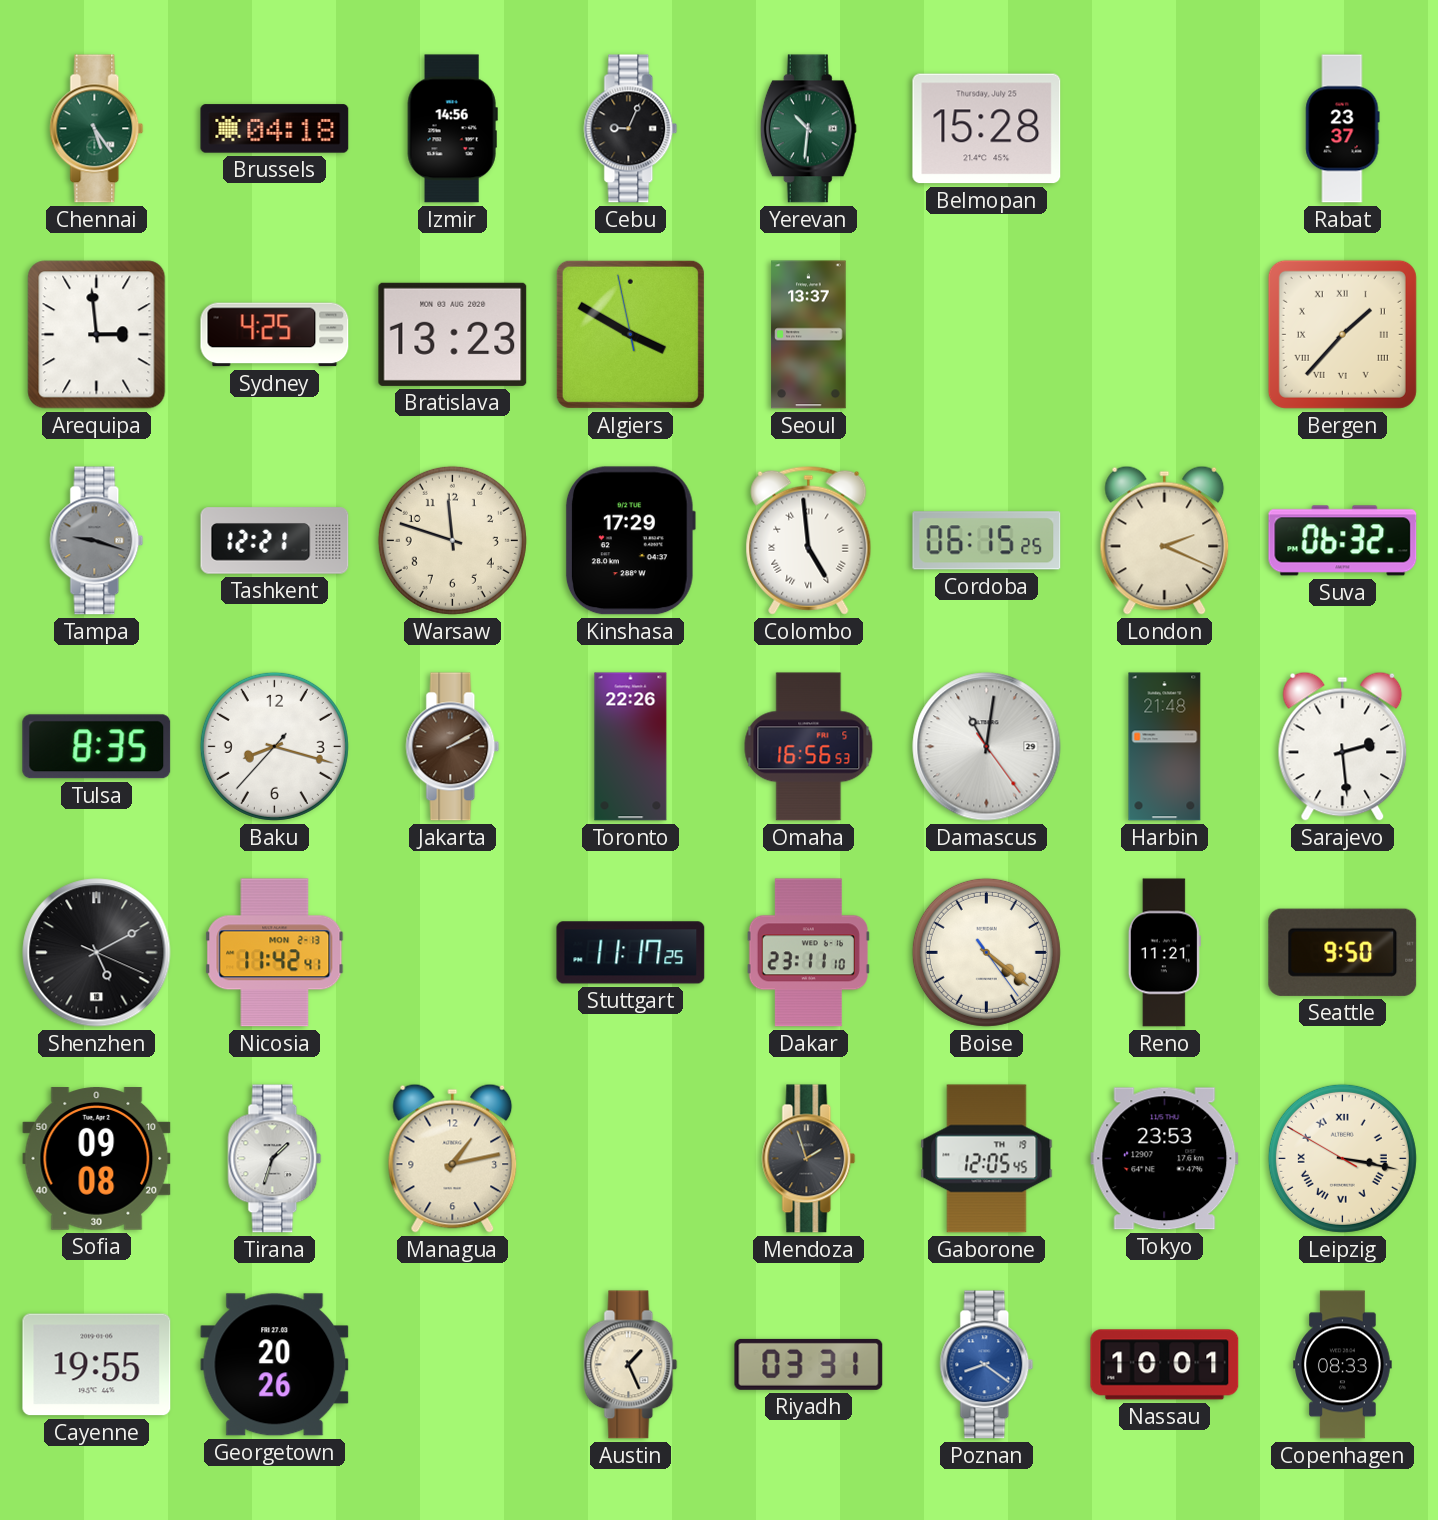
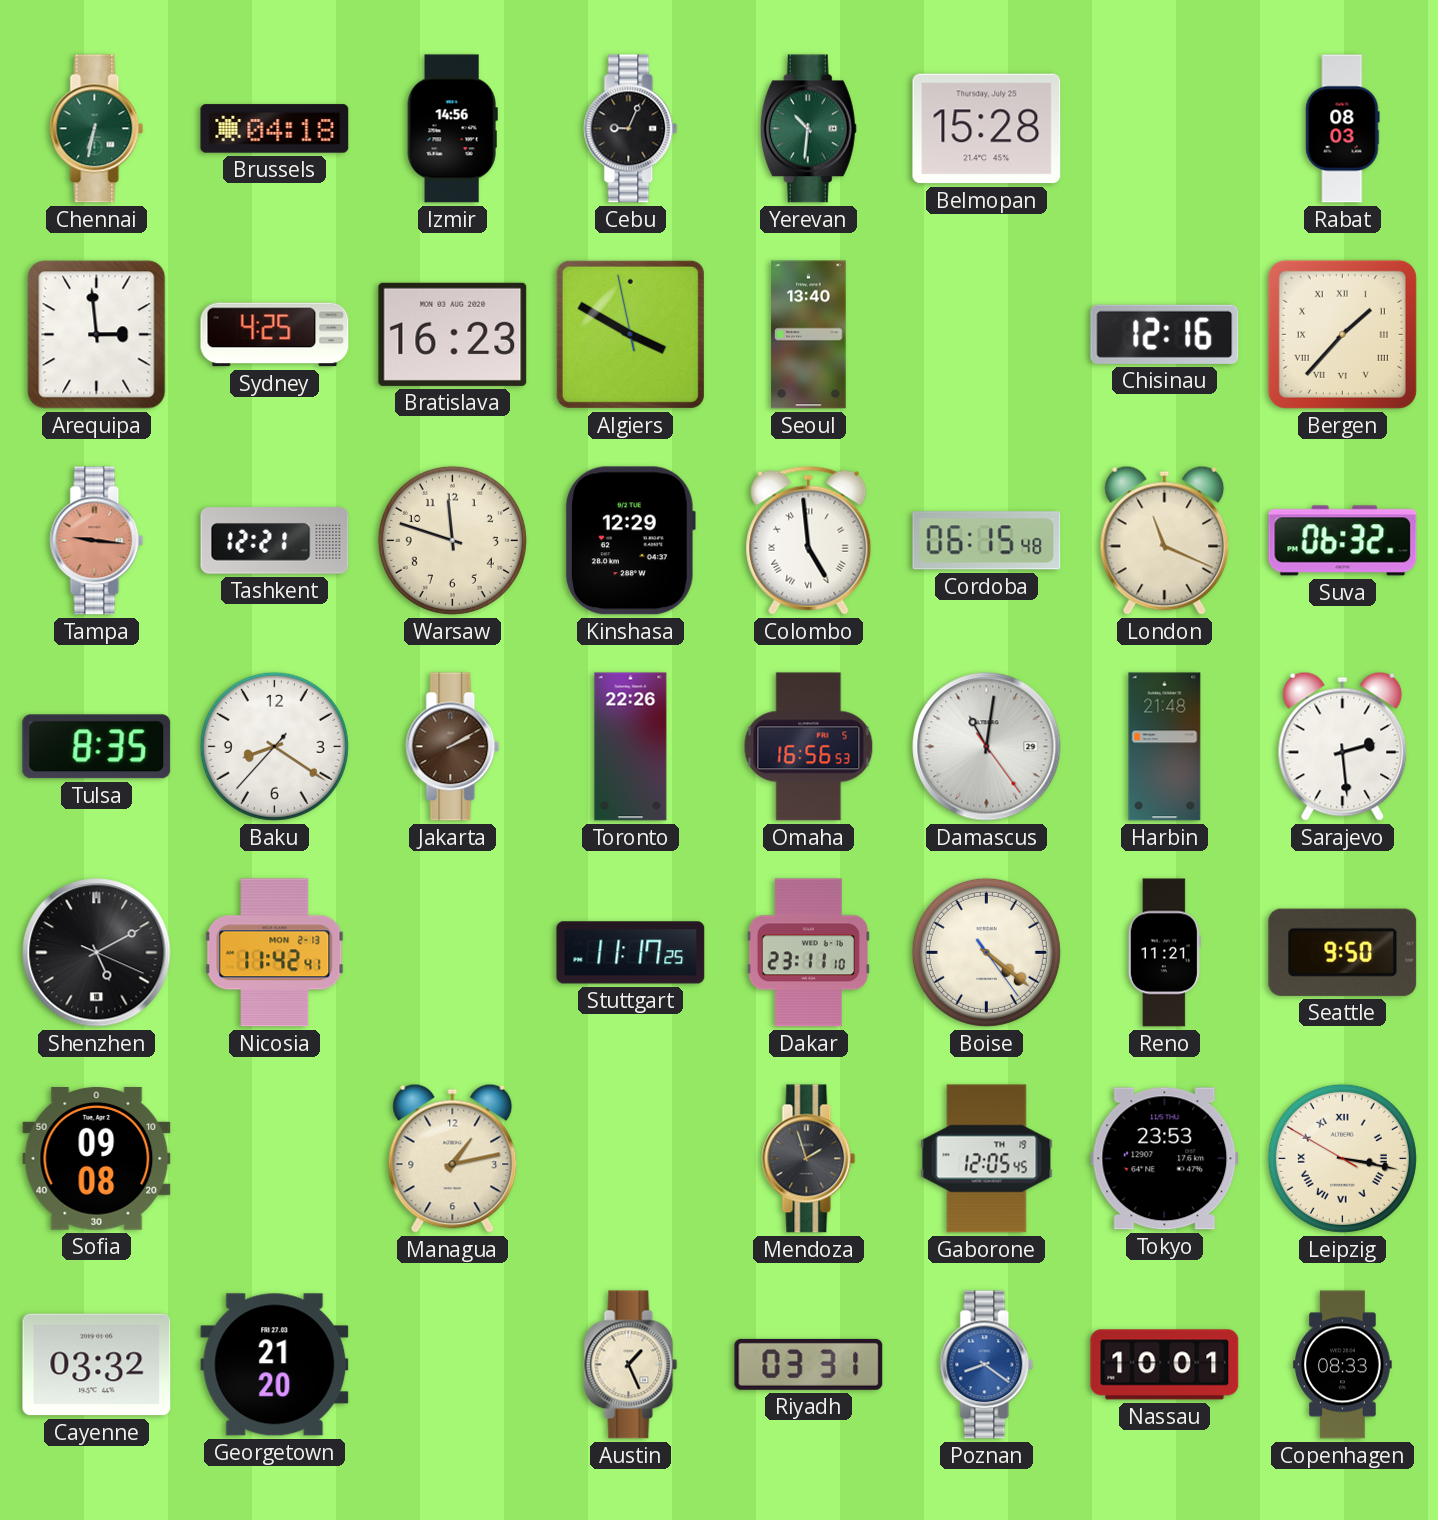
Chennai: 5:24 -> 6:32
Rabat: 23:37 -> 08:03
Bratislava: 13:23 -> 16:23
Seoul: 13:37 -> 13:40
Chisinau: none -> 12:16
Tampa: 9:18 -> 9:16
Tampa dial: grey -> salmon
Kinshasa: 17:29 -> 12:29
Cordoba: 06:15:25 -> 06:15:48
London: 2:19 -> 11:19
Baku: 8:17 -> 8:20
Tirana: 1:33 -> none
Cayenne: 19:55 -> 03:32
Georgetown: 20:26 -> 21:20
